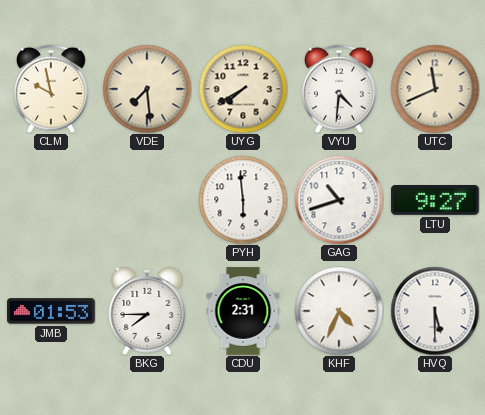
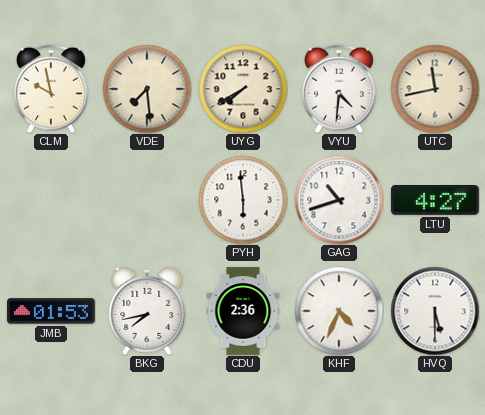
UTC: 11:41 -> 11:43
LTU: 9:27 -> 4:27
BKG: 7:45 -> 7:43
CDU: 2:31 -> 2:36
